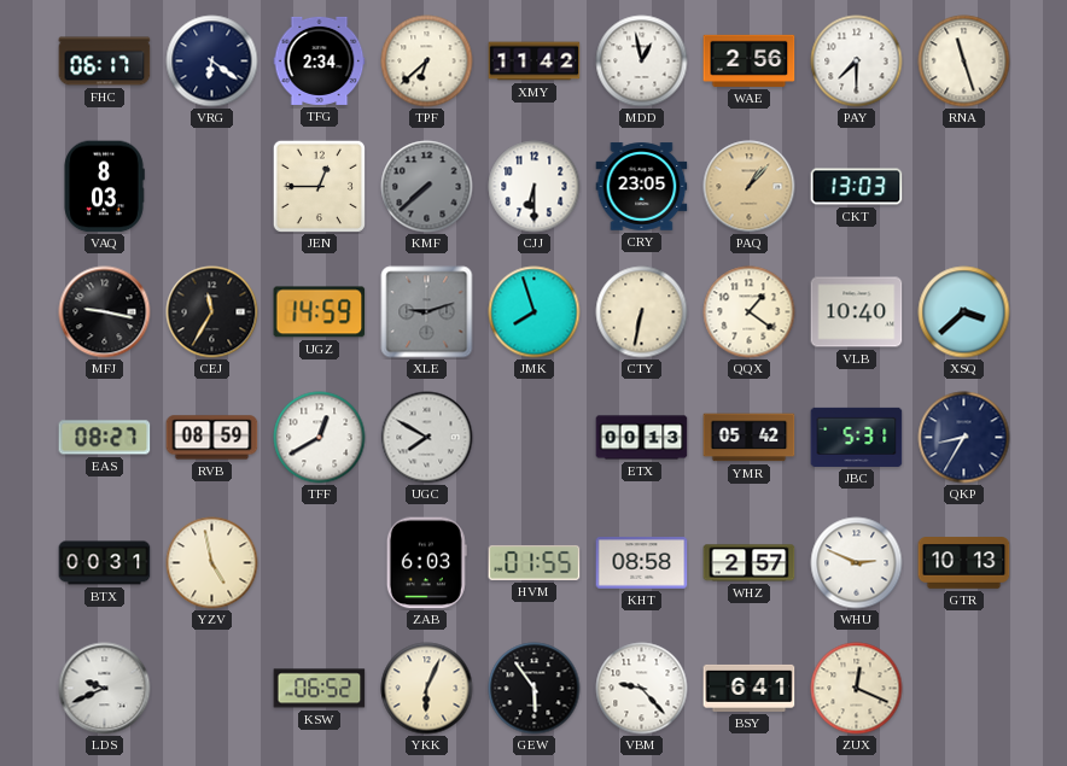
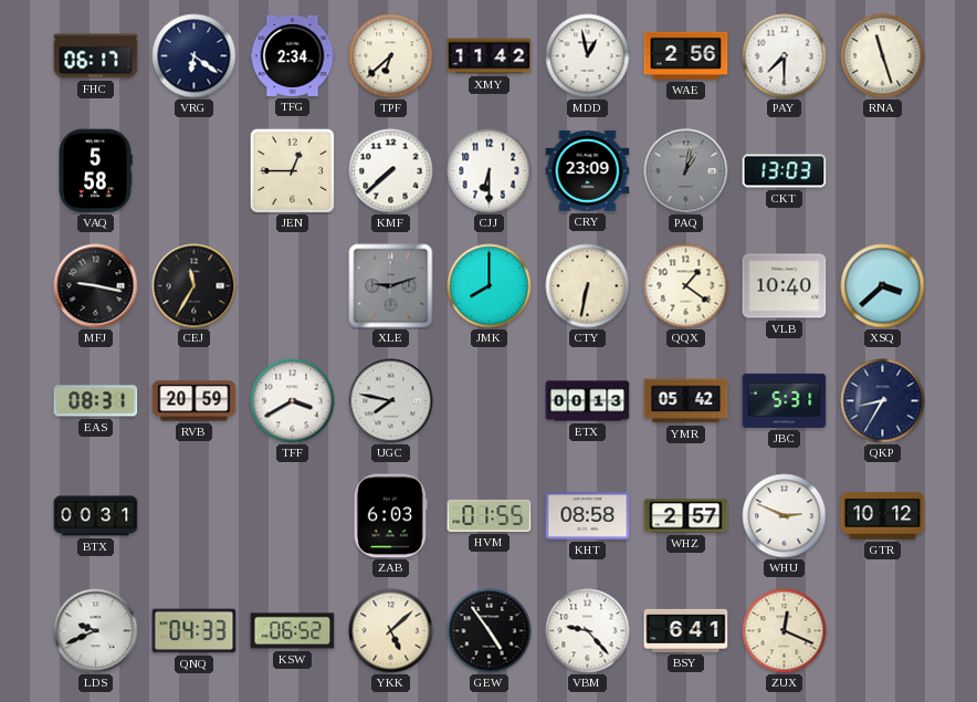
VAQ: 8:03 -> 5:58
KMF dial: grey -> white
CRY: 23:05 -> 23:09
PAQ: 1:07 -> 1:02
PAQ dial: champagne -> grey
UGZ: 14:59 -> none
JMK: 7:57 -> 8:00
EAS: 08:27 -> 08:31
RVB: 08:59 -> 20:59
TFF: 12:40 -> 3:40
UGC: 7:50 -> 7:47
YZV: 4:58 -> none
GTR: 10:13 -> 10:12
QNQ: none -> 04:33
YKK: 6:04 -> 5:08
GEW: 5:54 -> 4:54
